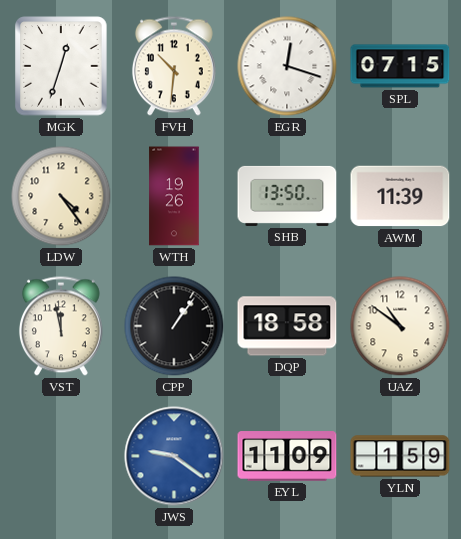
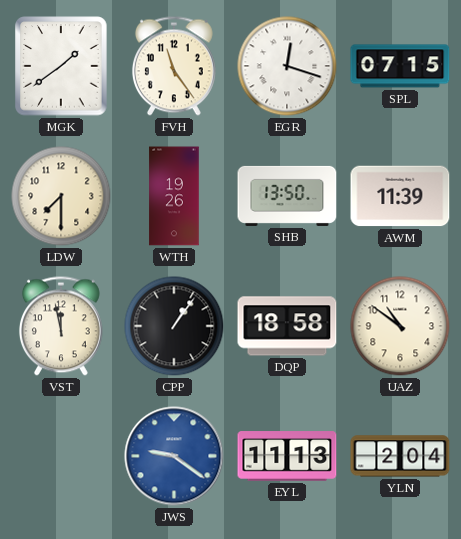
MGK: 12:33 -> 1:39
FVH: 10:31 -> 11:24
LDW: 4:24 -> 7:30
EYL: 11:09 -> 11:13
YLN: 1:59 -> 2:04
